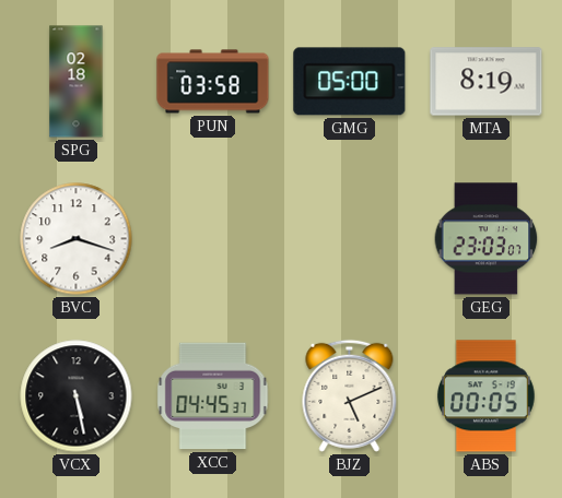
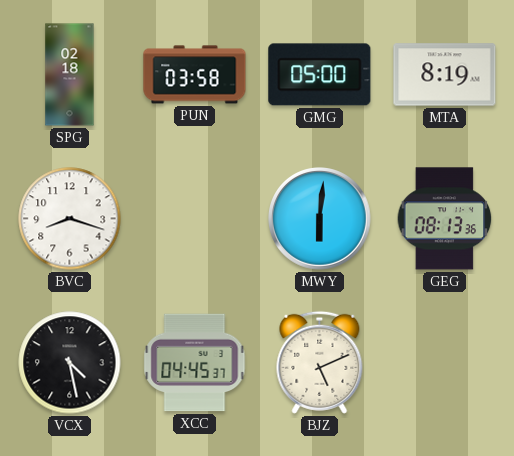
MWY: none -> 6:01
GEG: 23:03 -> 08:13
VCX: 5:28 -> 4:28
ABS: 00:05 -> none
